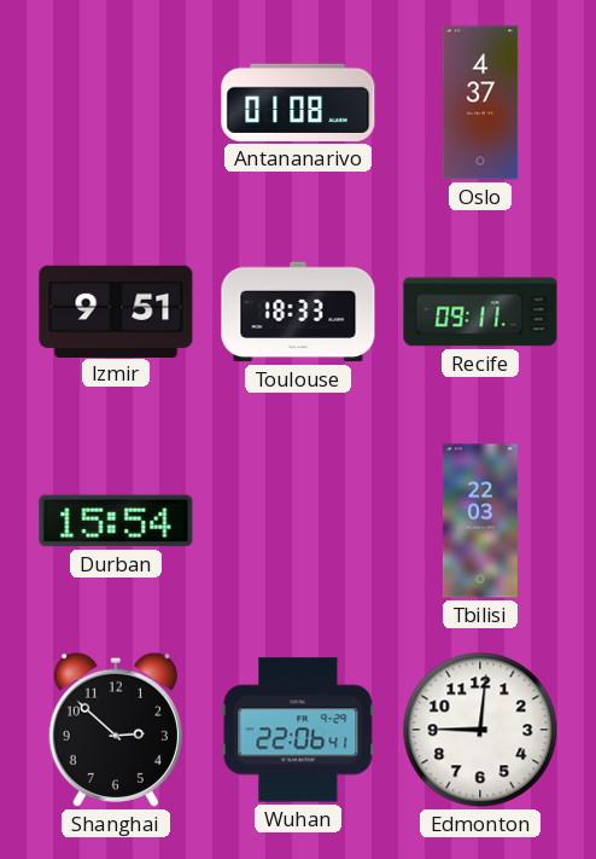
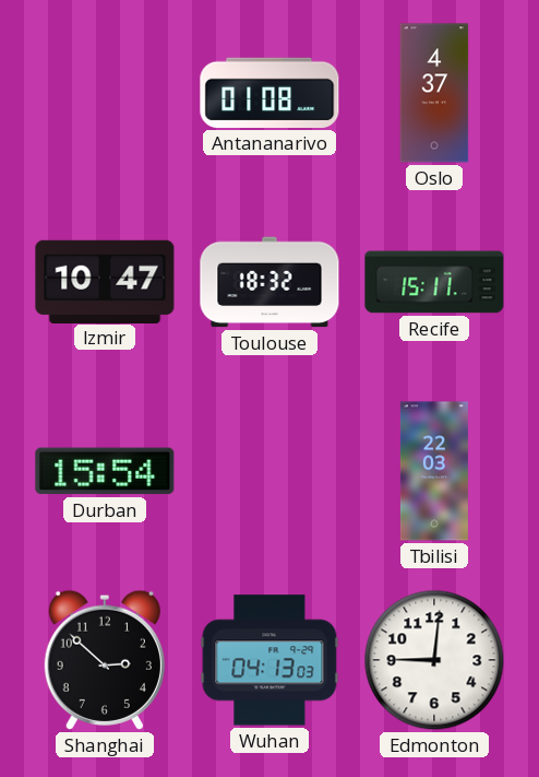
Izmir: 9:51 -> 10:47
Toulouse: 18:33 -> 18:32
Recife: 09:11 -> 15:11
Wuhan: 22:06 -> 04:13
